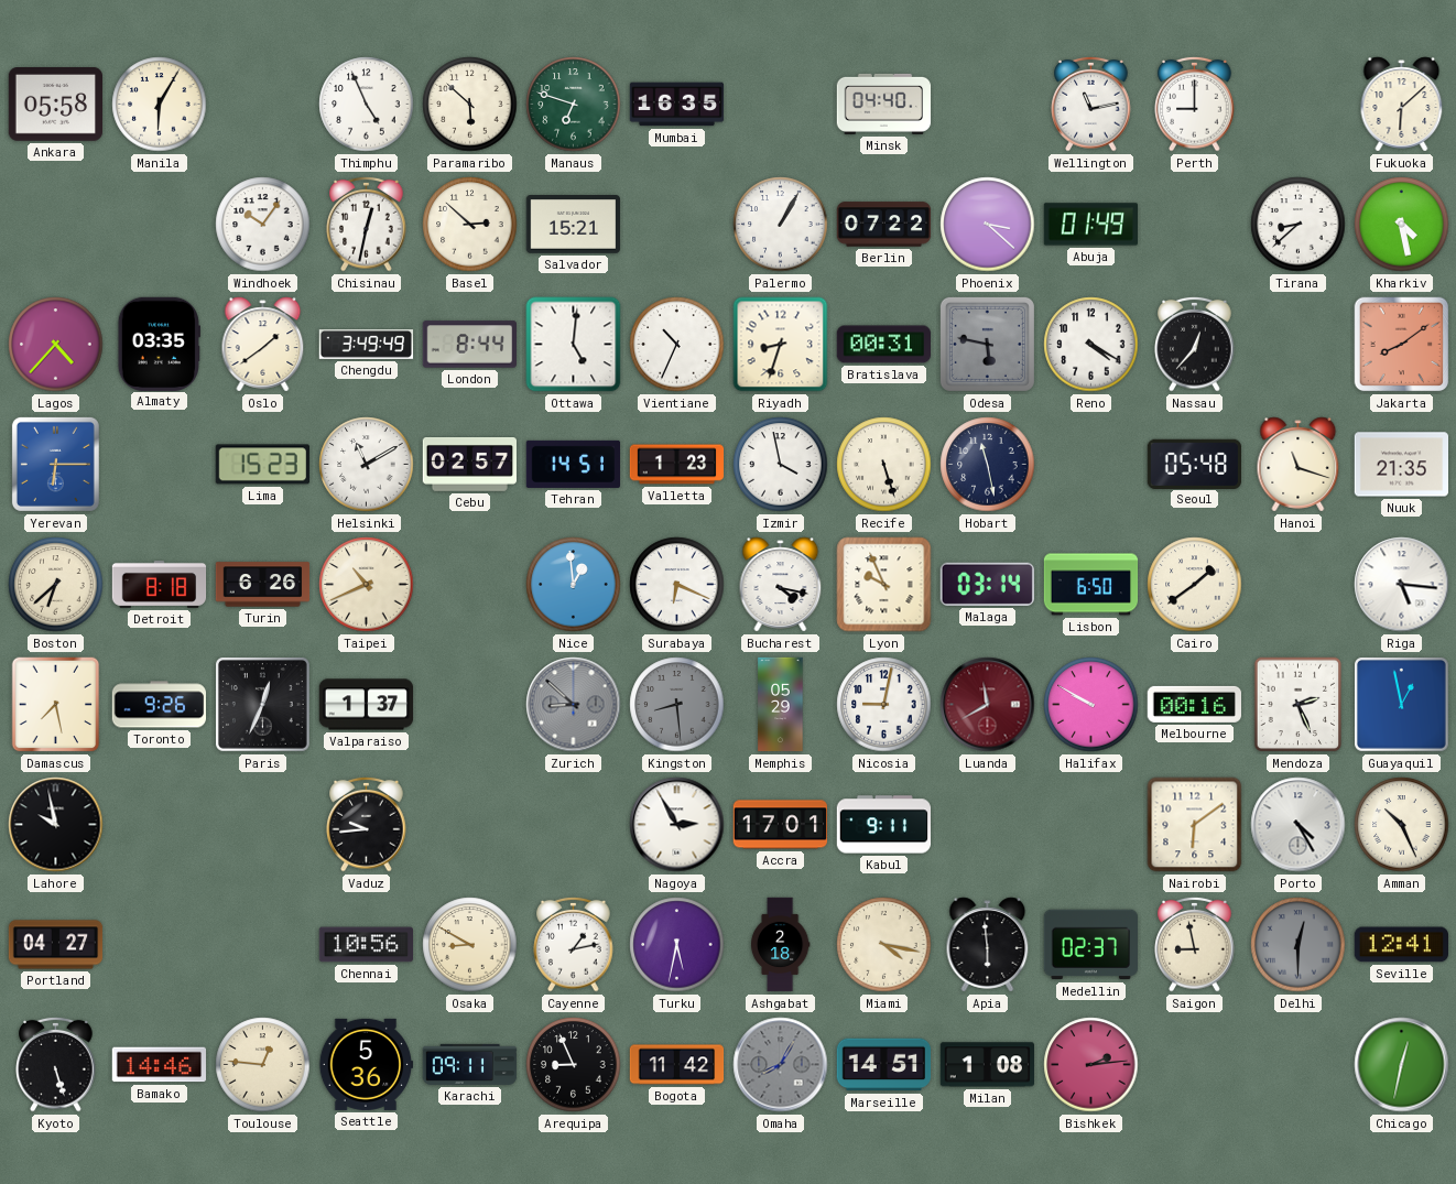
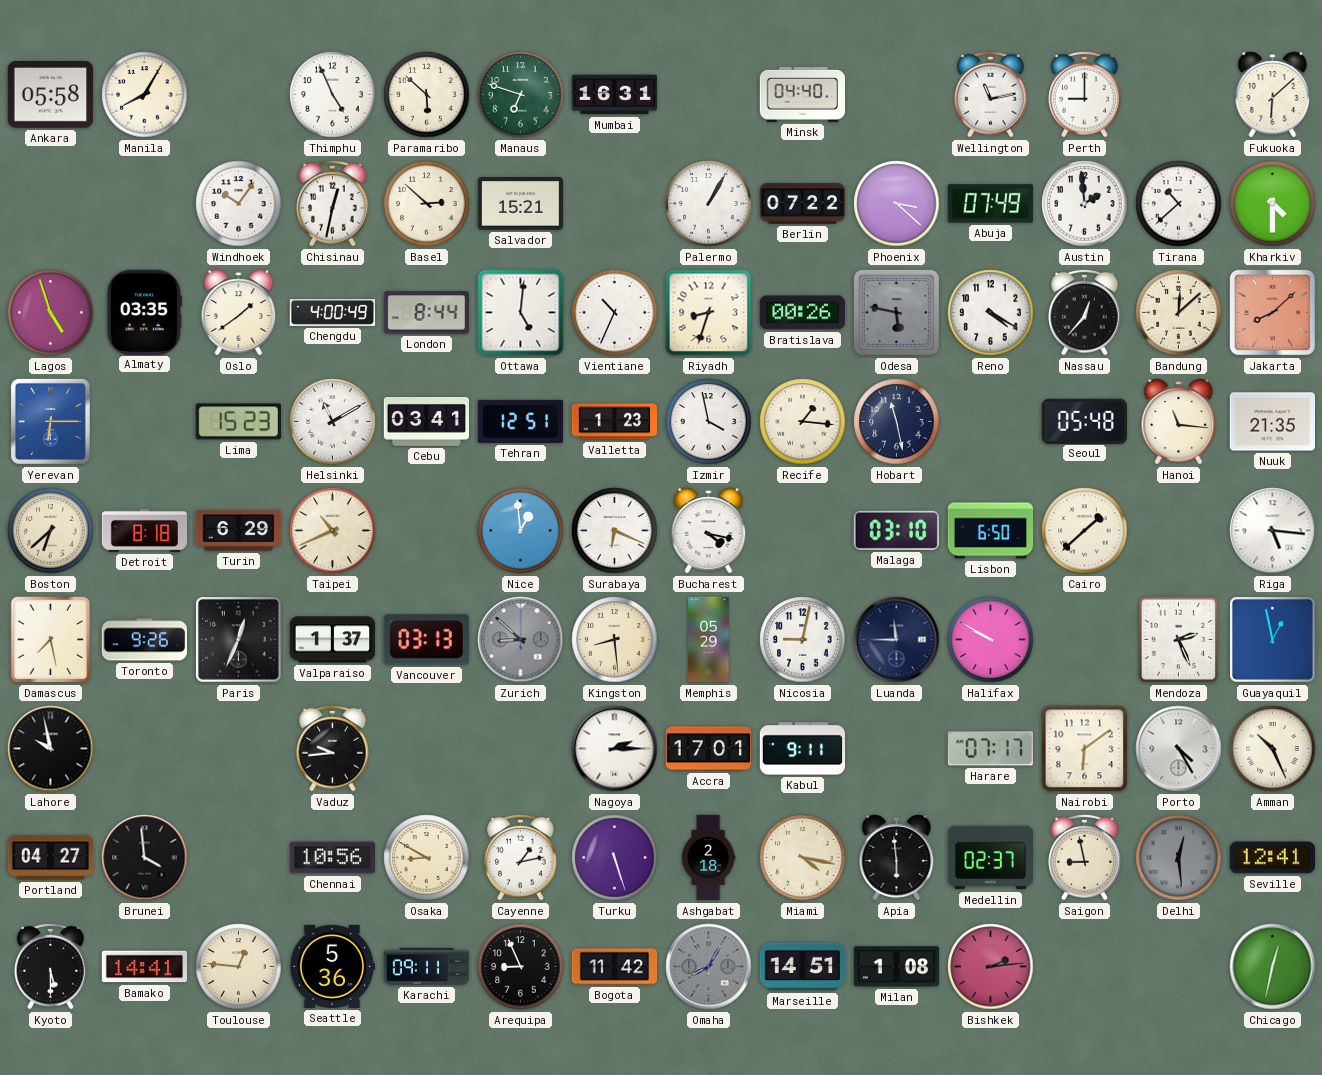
Manila: 6:05 -> 8:05
Mumbai: 16:35 -> 16:31
Abuja: 01:49 -> 07:49
Austin: none -> 1:59
Tirana: 8:38 -> 10:38
Kharkiv: 4:28 -> 4:30
Lagos: 4:37 -> 4:57
Chengdu: 3:49 -> 4:00
Bratislava: 00:31 -> 00:26
Bandung: none -> 12:08
Jakarta: 8:09 -> 8:08
Cebu: 02:57 -> 03:41
Tehran: 14:51 -> 12:51
Recife: 5:27 -> 1:16
Hanoi: 11:18 -> 11:16
Turin: 6:26 -> 6:29
Lyon: 9:56 -> none
Malaga: 03:14 -> 03:10
Cairo: 1:39 -> 1:38
Vancouver: none -> 03:13
Kingston dial: grey -> cream
Luanda: 11:40 -> 11:45
Luanda dial: burgundy -> navy
Melbourne: 00:16 -> none
Nagoya: 2:55 -> 2:15
Harare: none -> 07:17
Brunei: none -> 3:59
Turku: 5:32 -> 5:27
Delhi: 12:30 -> 12:29
Kyoto: 5:27 -> 5:30
Bamako: 14:46 -> 14:41
